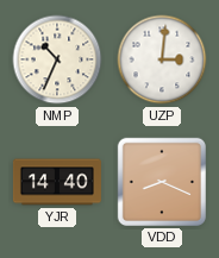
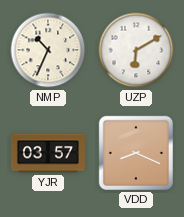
UZP: 3:01 -> 6:10
YJR: 14:40 -> 03:57
